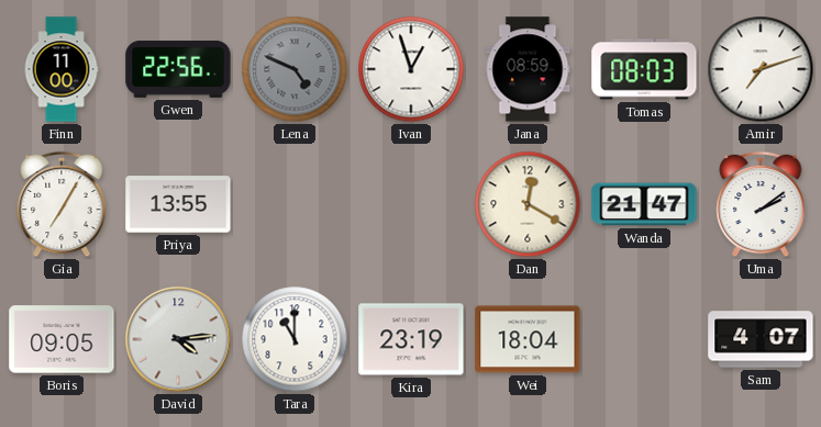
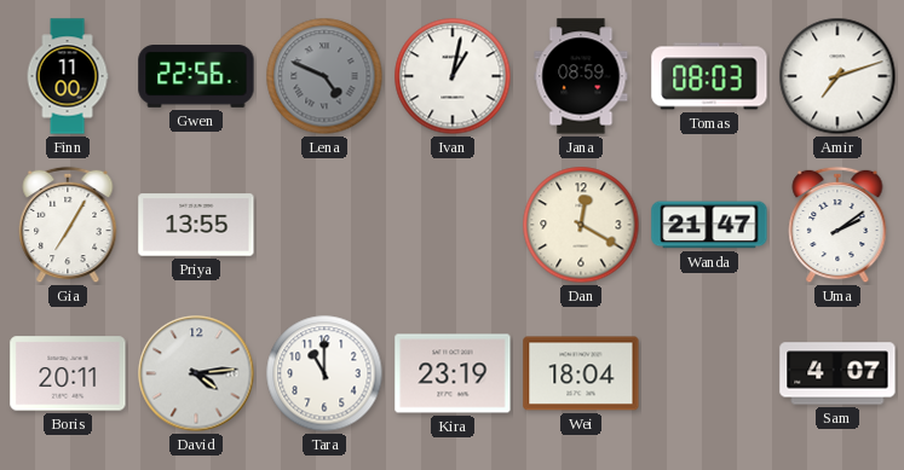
Ivan: 12:57 -> 1:02
Boris: 09:05 -> 20:11
